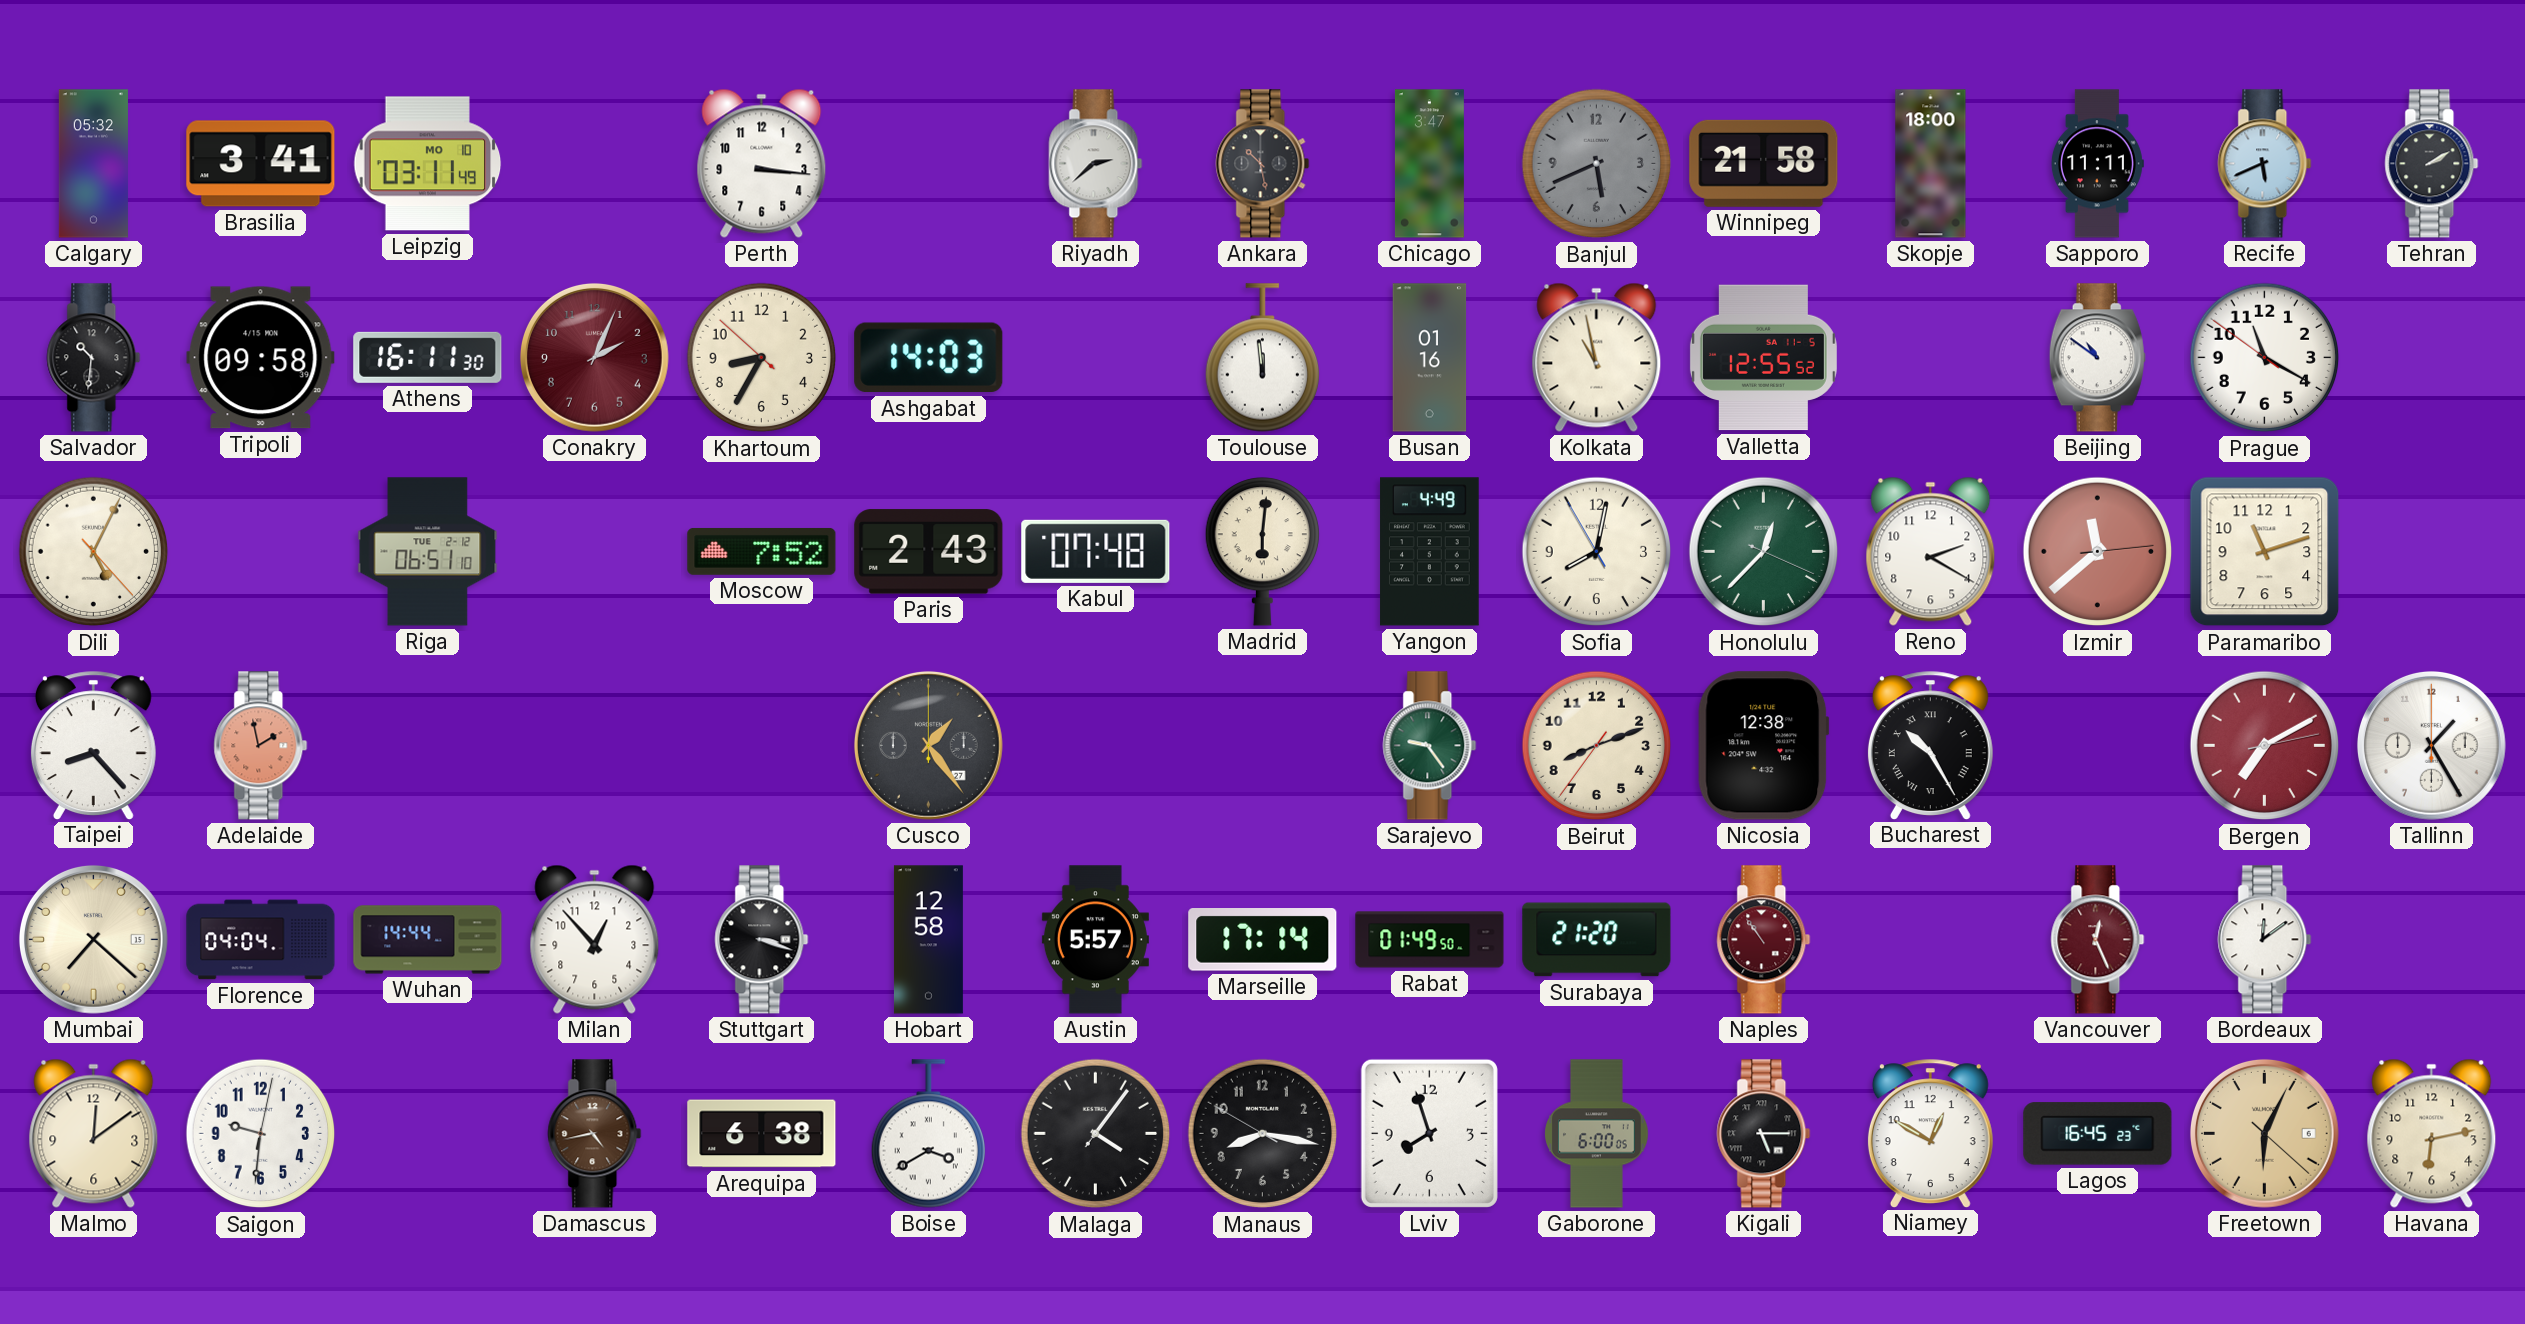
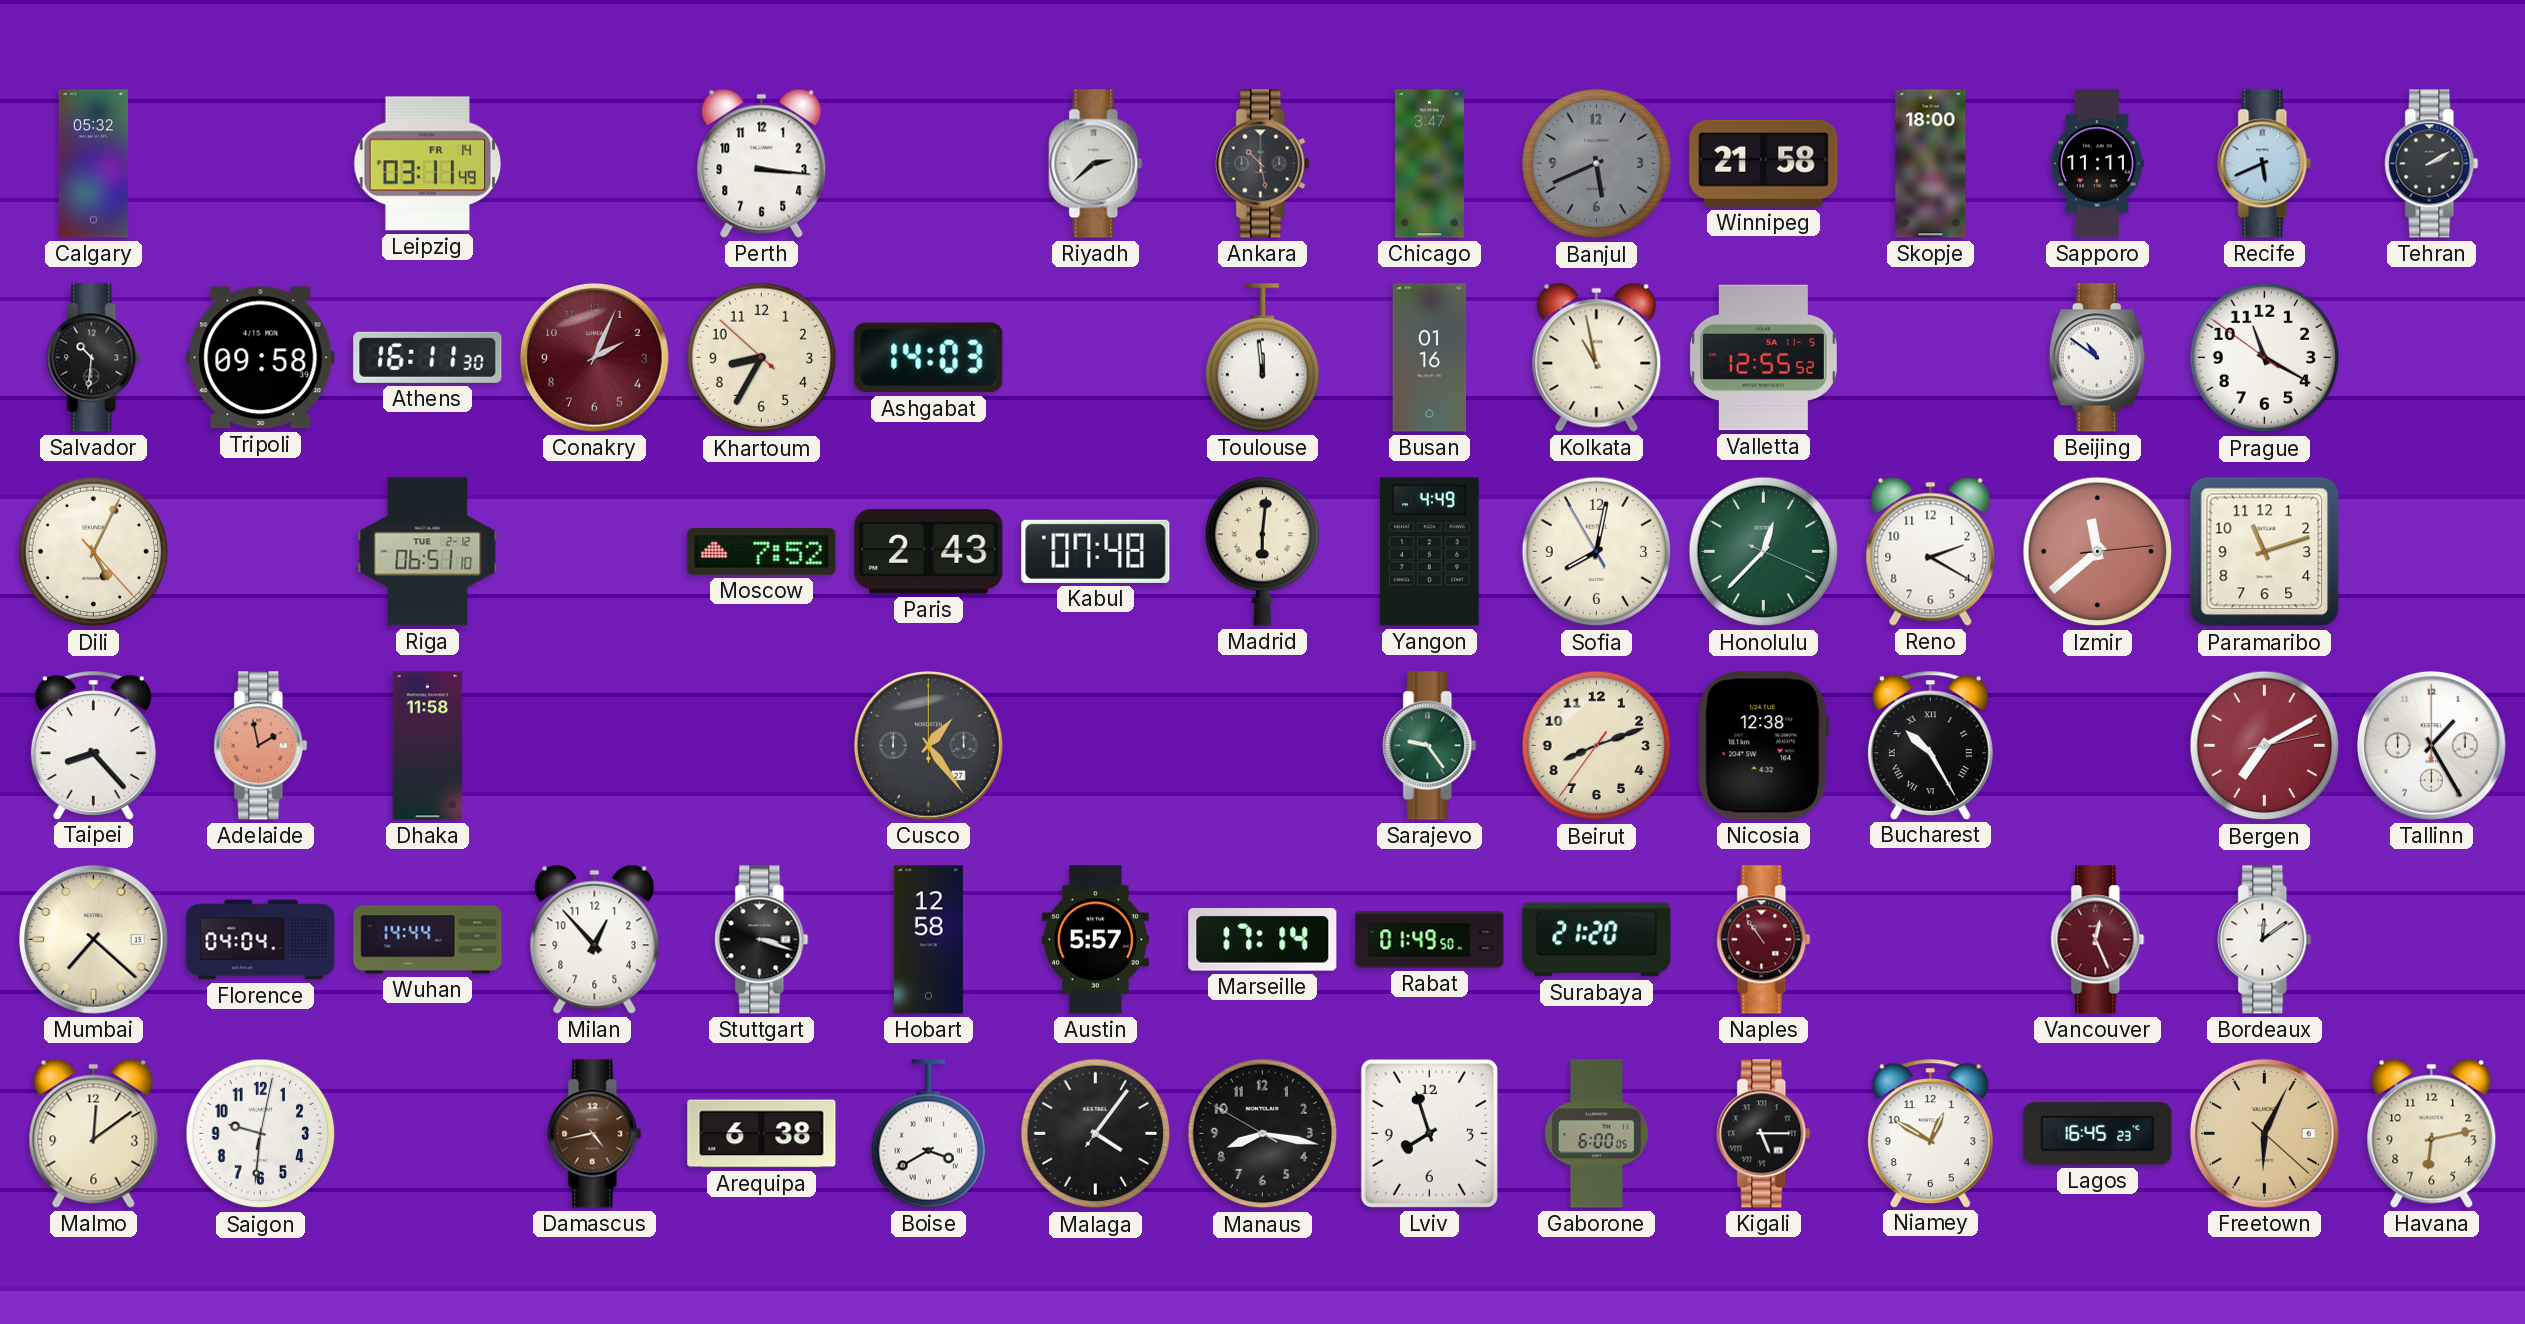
Brasilia: 3:41 -> none
Leipzig date: MO 10 -> FR 14
Dhaka: none -> 11:58
